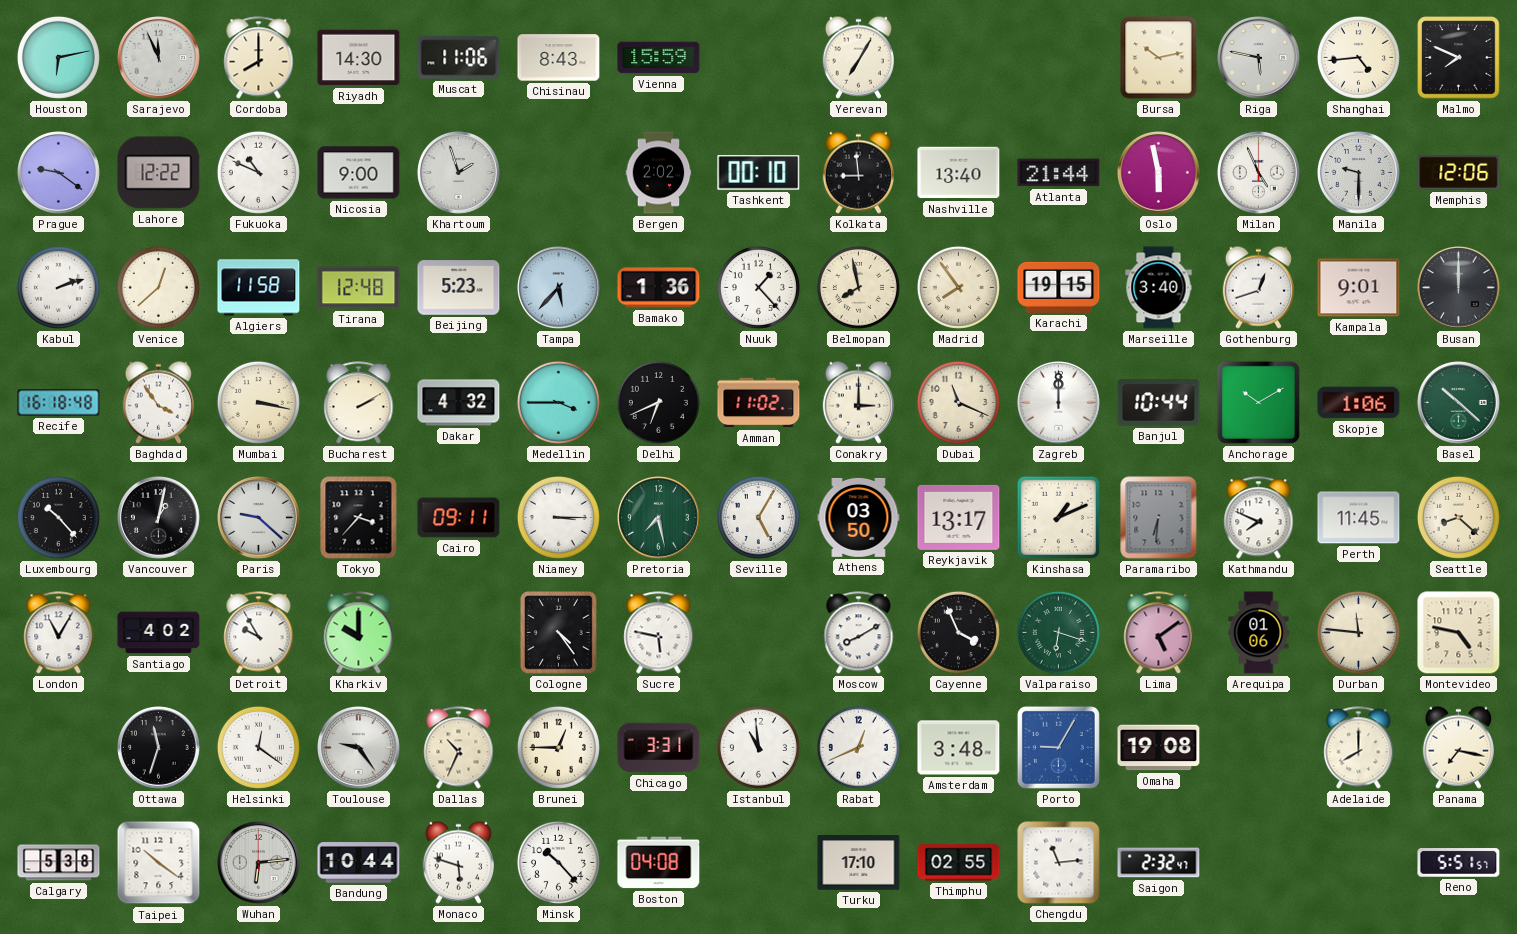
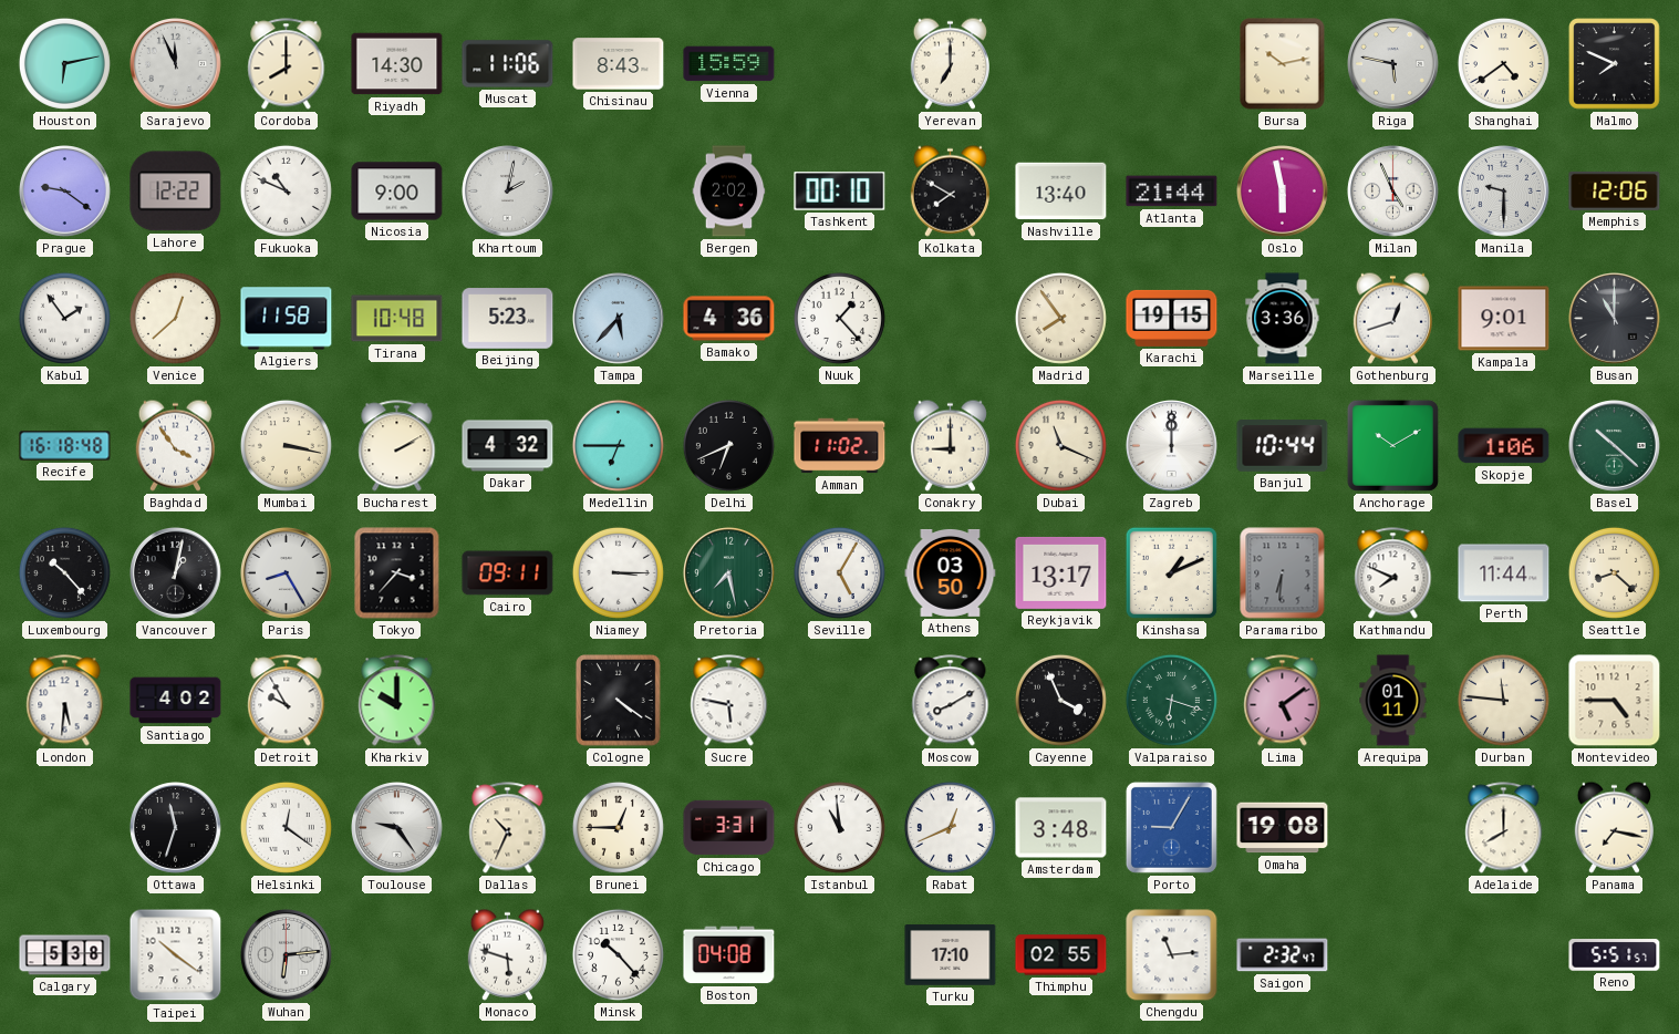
Yerevan: 7:05 -> 7:00
Shanghai: 4:44 -> 4:39
Khartoum: 1:57 -> 2:02
Kolkata: 8:59 -> 7:50
Kabul: 2:12 -> 1:54
Tirana: 12:48 -> 10:48
Bamako: 1:36 -> 4:36
Belmopan: 7:58 -> none
Marseille: 3:40 -> 3:36
Busan: 12:00 -> 11:00
Medellin: 3:45 -> 6:45
Conakry: 3:00 -> 9:00
Paris: 9:22 -> 8:25
Perth: 11:45 -> 11:44
London: 11:05 -> 5:31
Cologne: 4:24 -> 4:21
Arequipa: 01:06 -> 01:11
Montevideo: 4:47 -> 4:45
Bandung: 10:44 -> none
